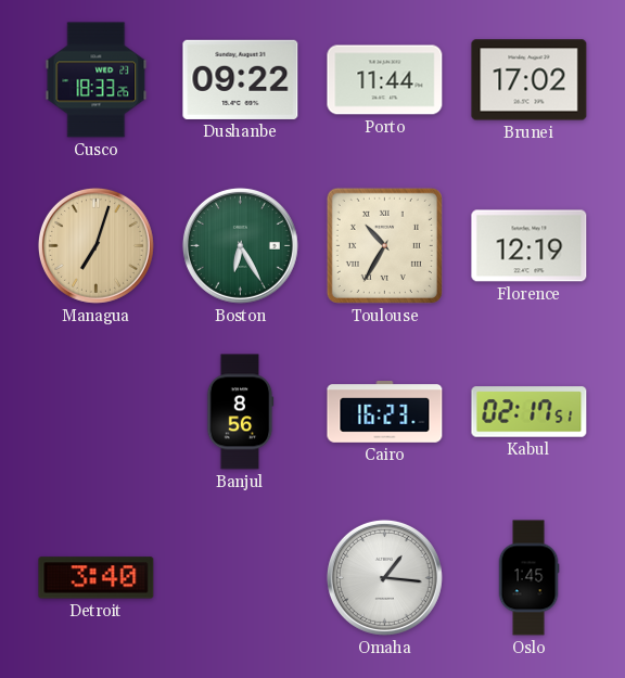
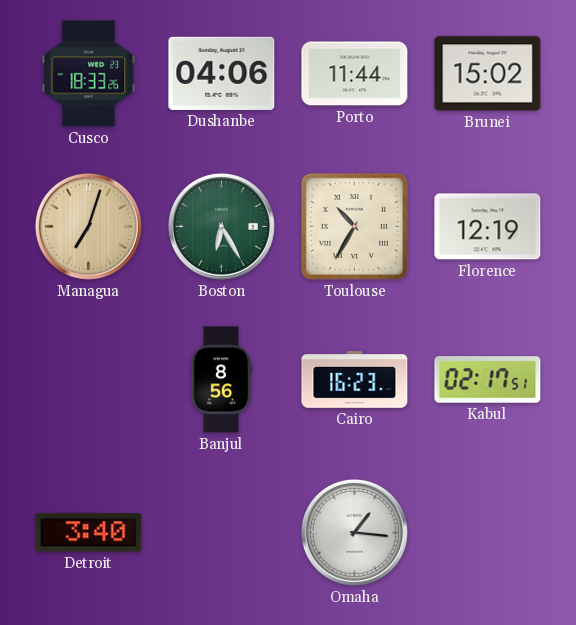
Dushanbe: 09:22 -> 04:06
Brunei: 17:02 -> 15:02
Oslo: 1:45 -> none
